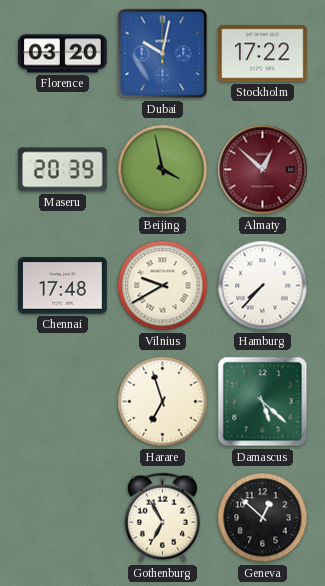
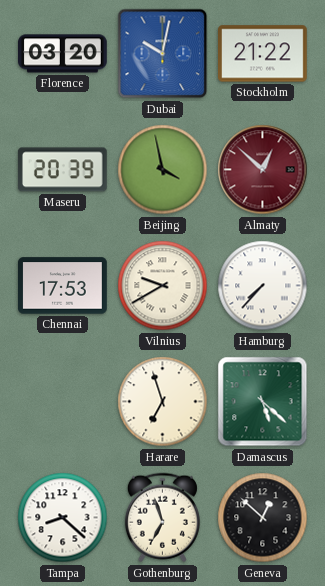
Stockholm: 17:22 -> 21:22
Chennai: 17:48 -> 17:53
Tampa: none -> 8:22
Gothenburg: 6:55 -> 6:57
